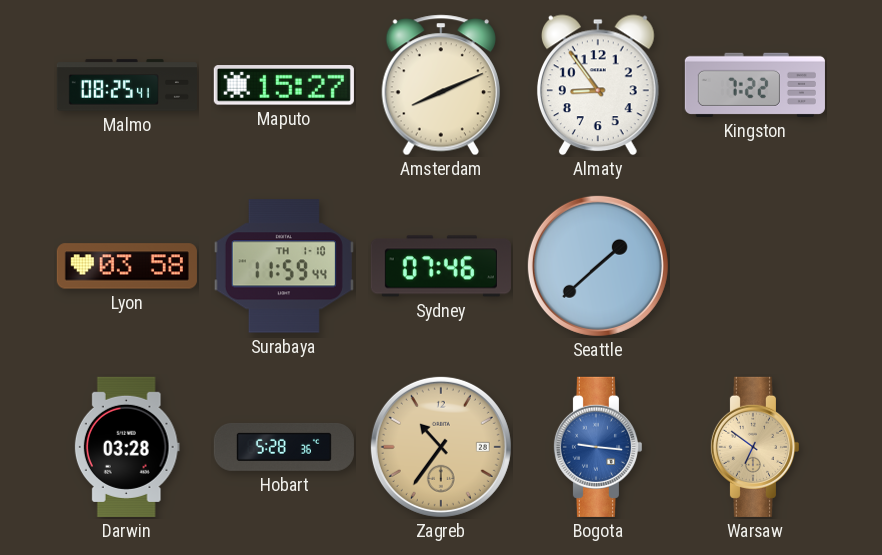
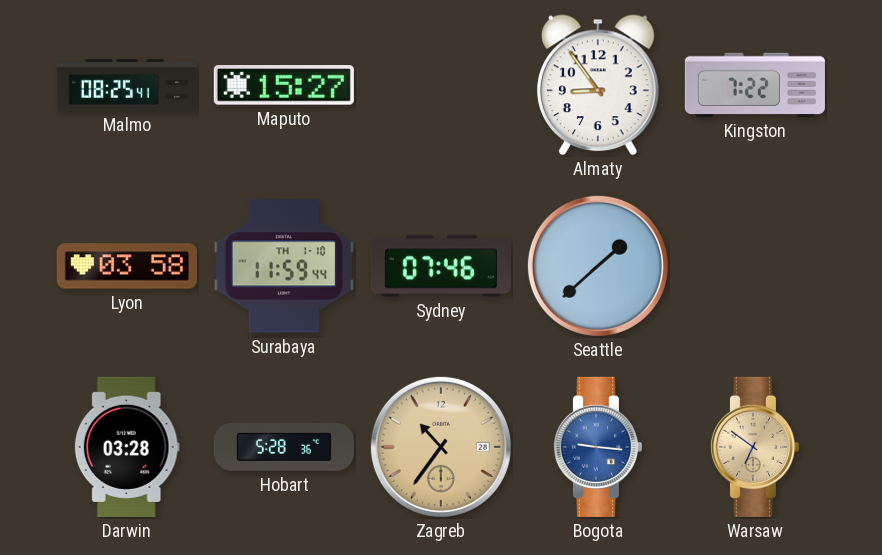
Amsterdam: 8:11 -> none
